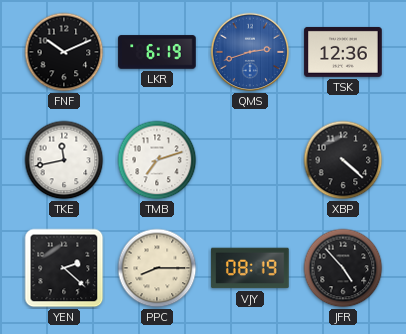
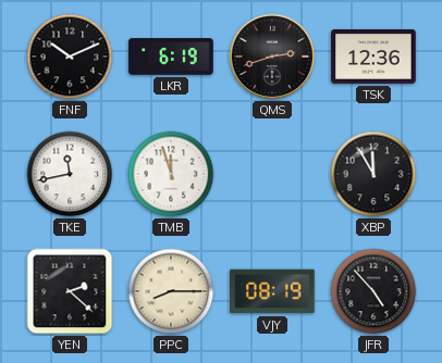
QMS dial: blue -> black
TMB: 7:12 -> 11:57
XBP: 4:22 -> 11:55
